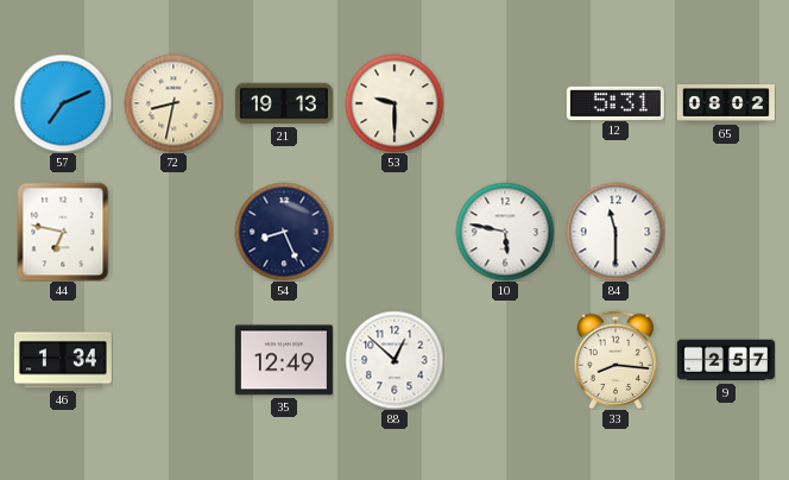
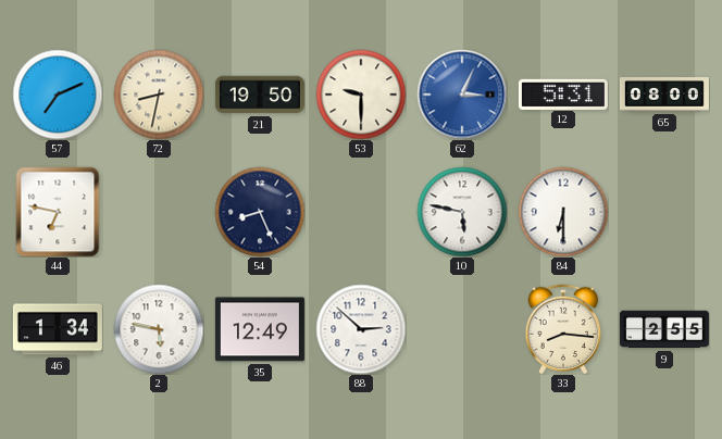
21: 19:13 -> 19:50
62: none -> 3:04
65: 08:02 -> 08:00
84: 11:30 -> 6:30
2: none -> 5:47
88: 12:52 -> 2:52
9: 2:57 -> 2:55
